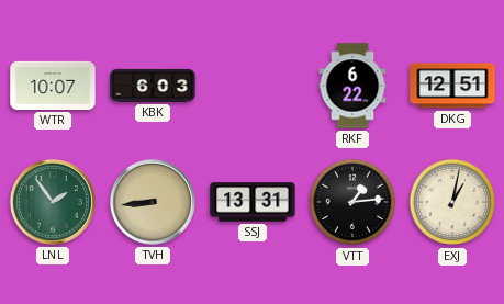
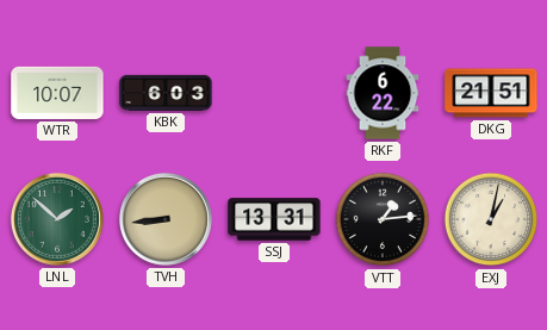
DKG: 12:51 -> 21:51
LNL: 1:54 -> 1:52
